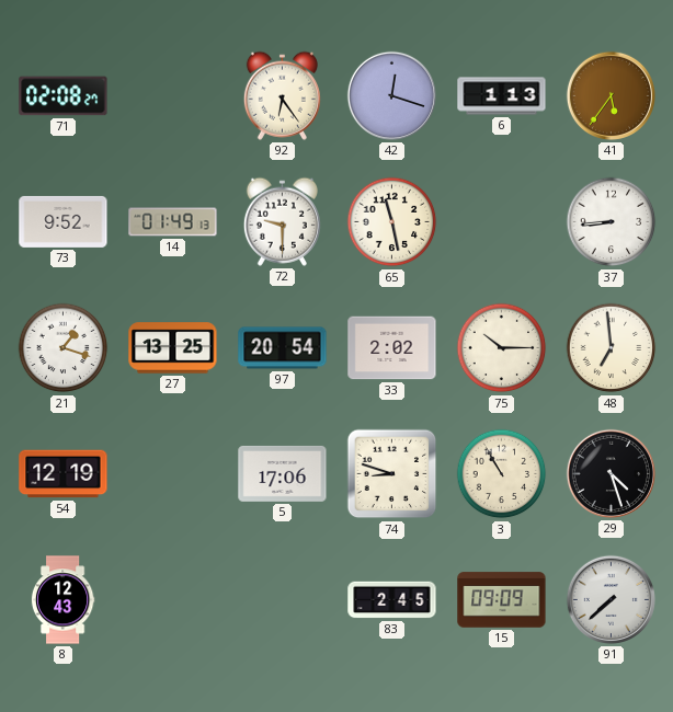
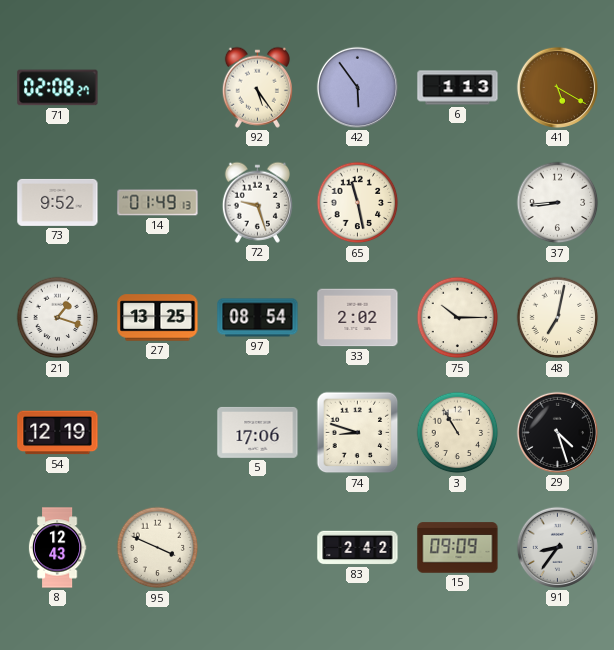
92: 6:24 -> 5:24
42: 12:18 -> 5:54
41: 5:36 -> 5:20
72: 9:30 -> 9:27
97: 20:54 -> 08:54
48: 6:59 -> 7:02
95: none -> 3:49
83: 2:45 -> 2:42
91: 7:38 -> 8:36
